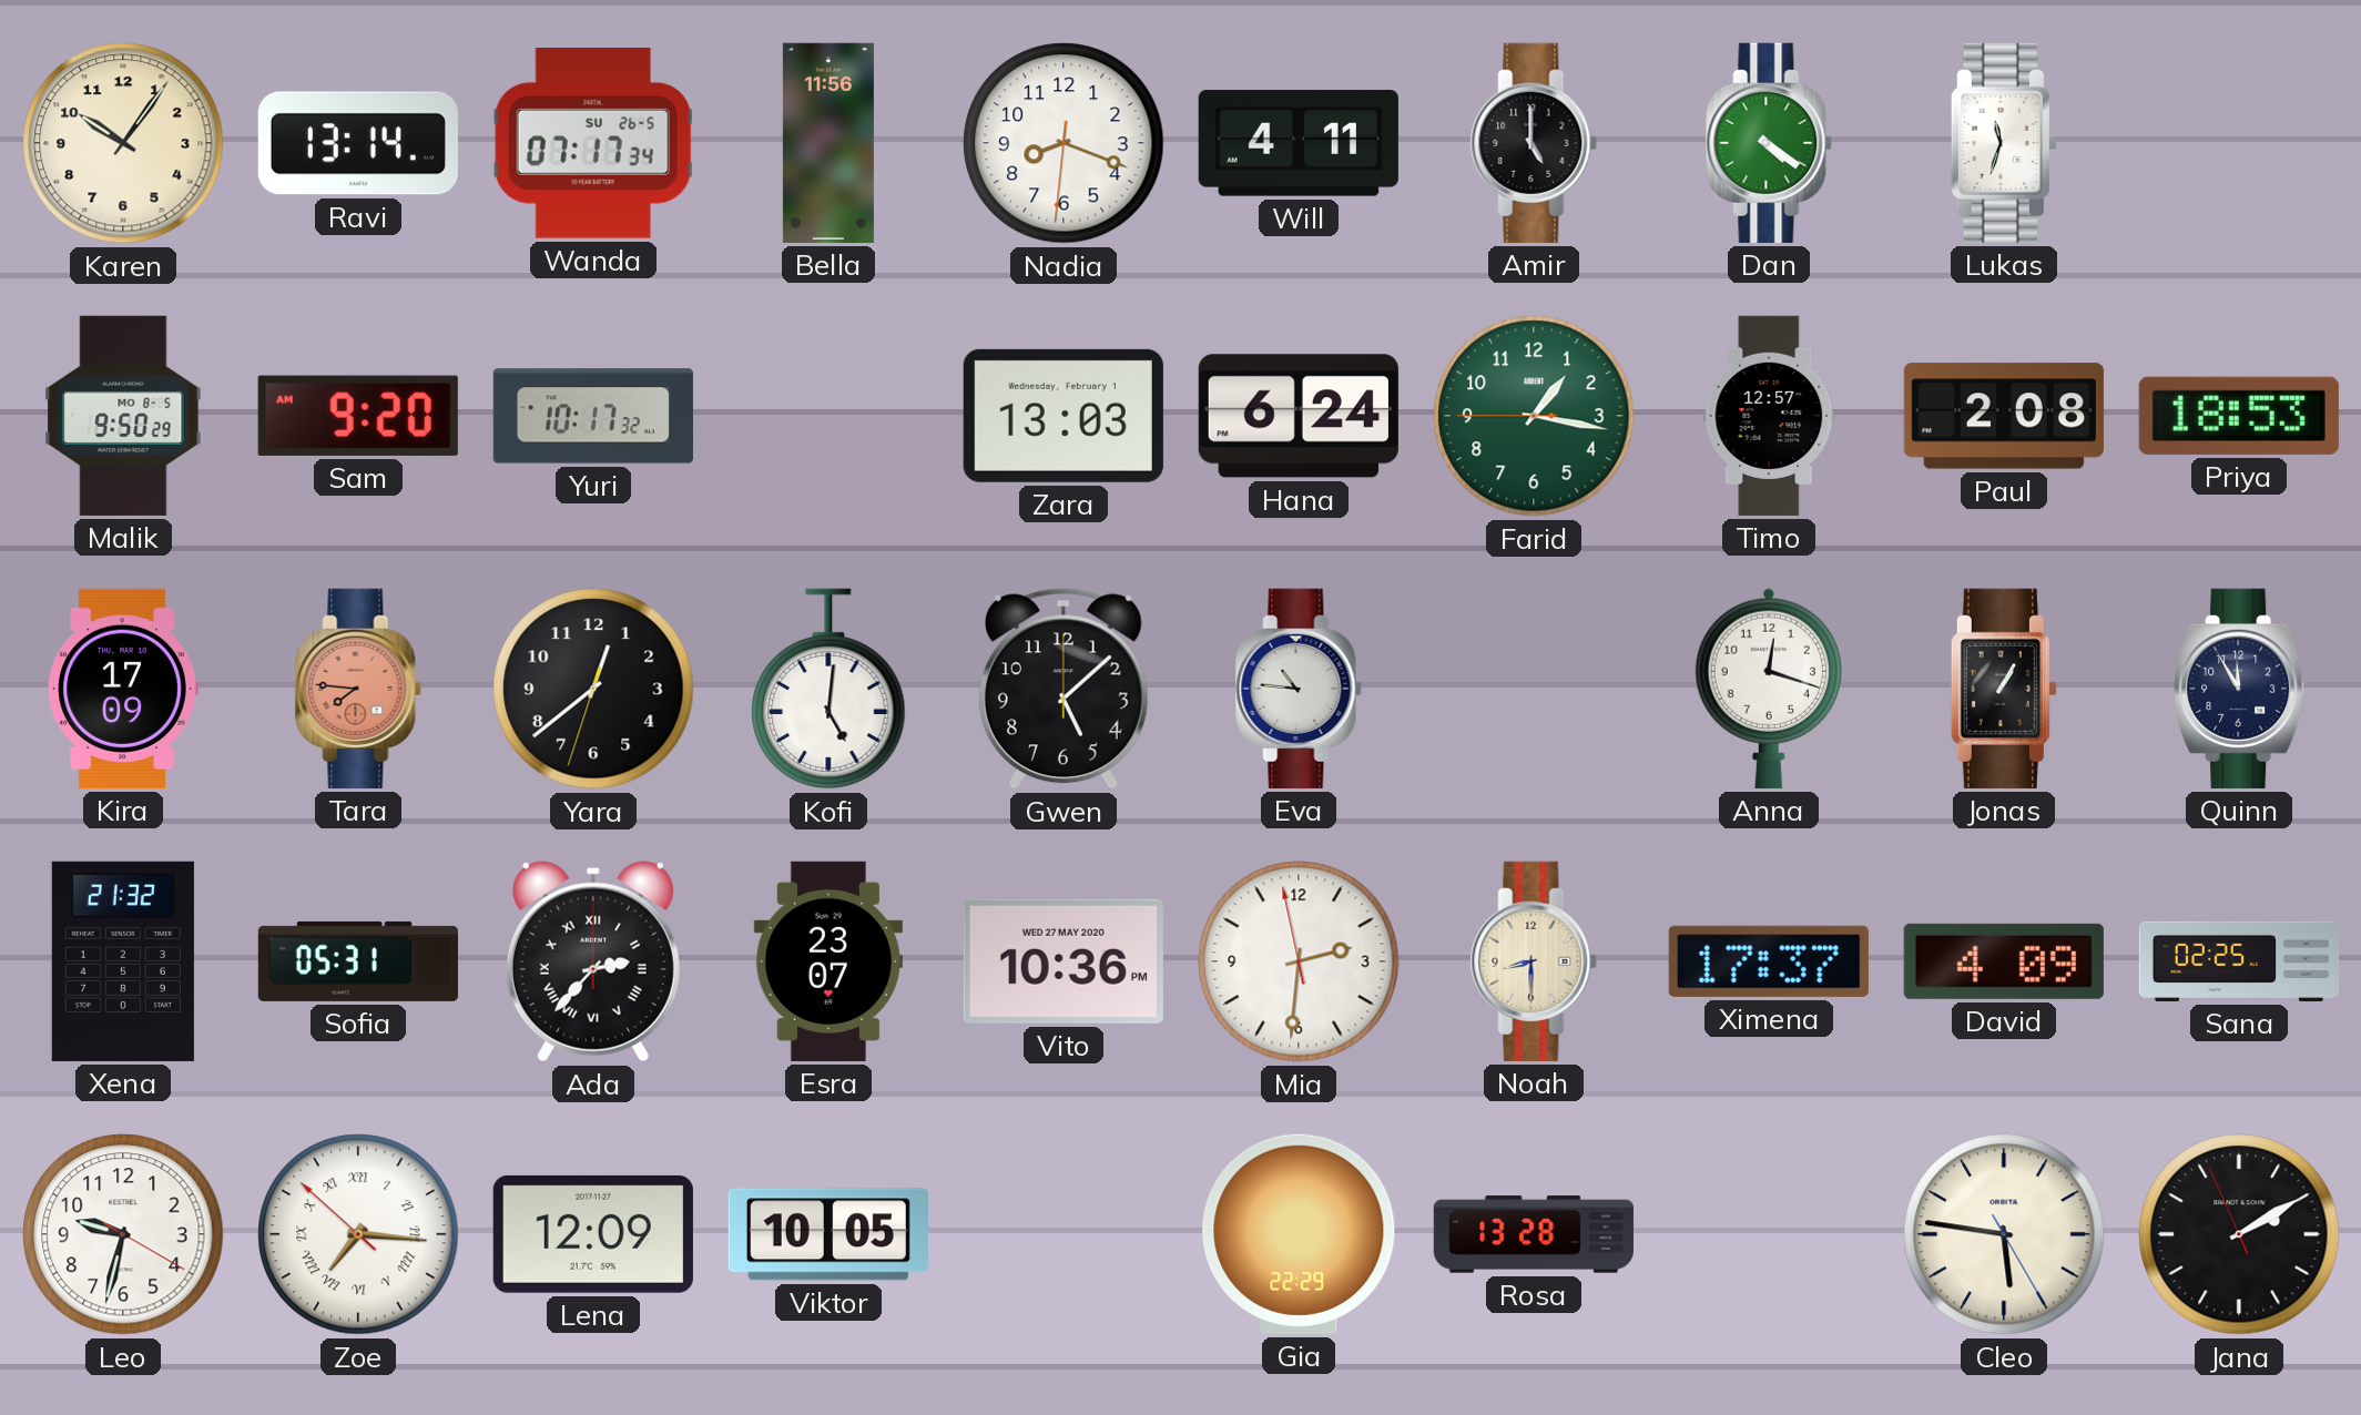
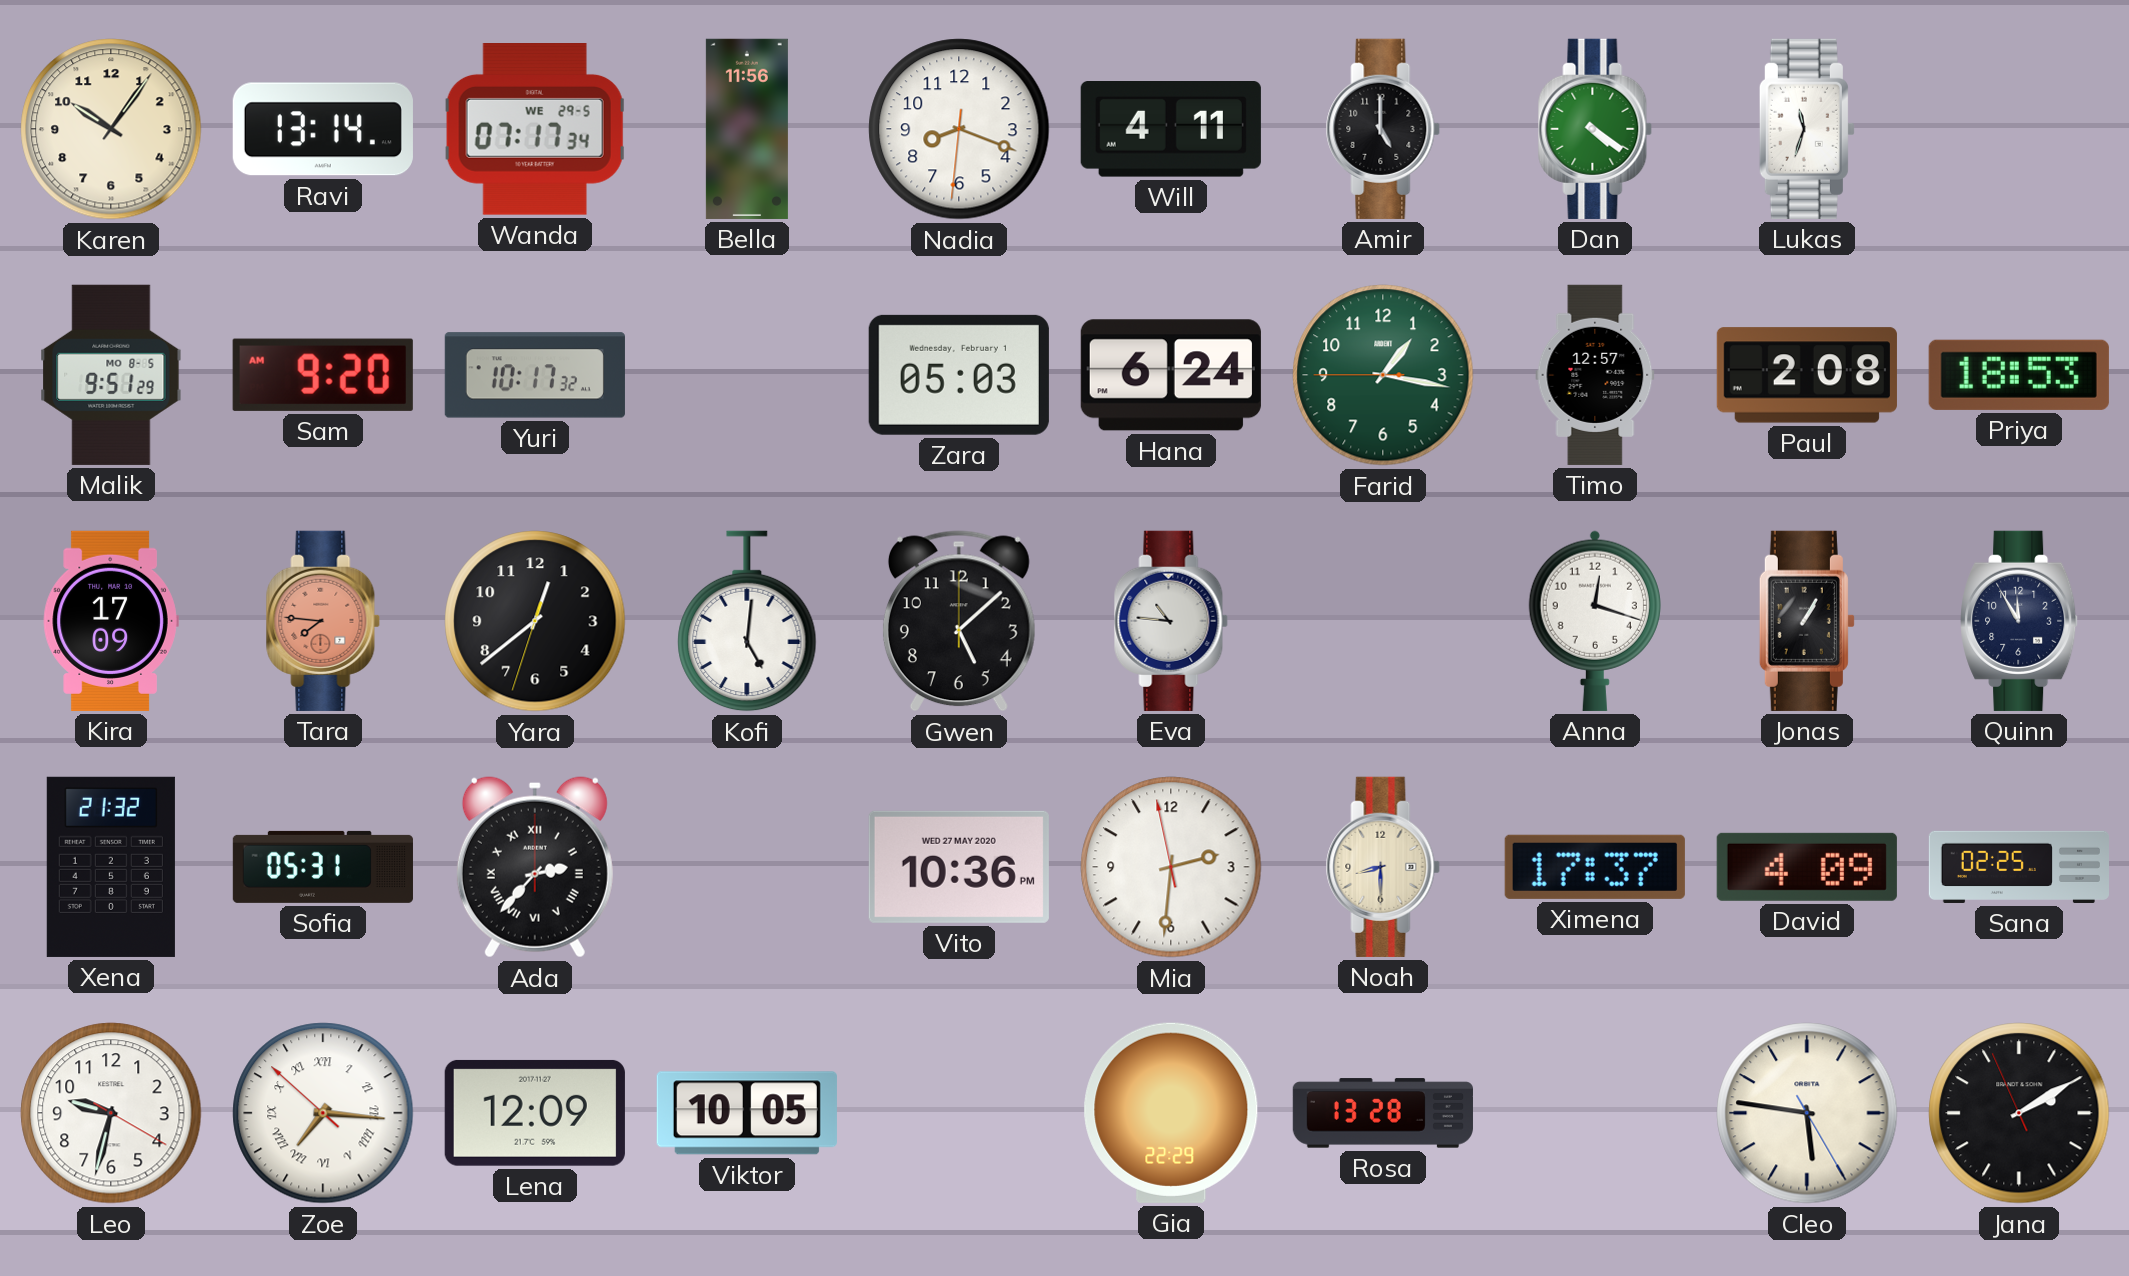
Wanda date: SU 26-5 -> WE 29-5
Malik: 9:50 -> 9:51
Zara: 13:03 -> 05:03
Esra: 23:07 -> none
